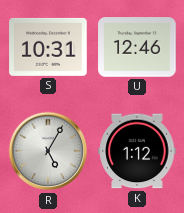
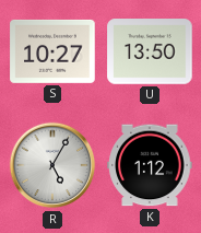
S: 10:31 -> 10:27
U: 12:46 -> 13:50
